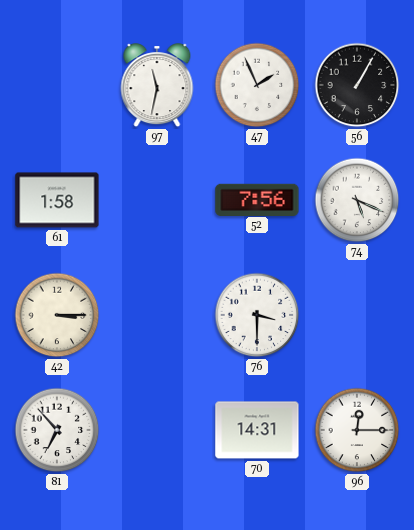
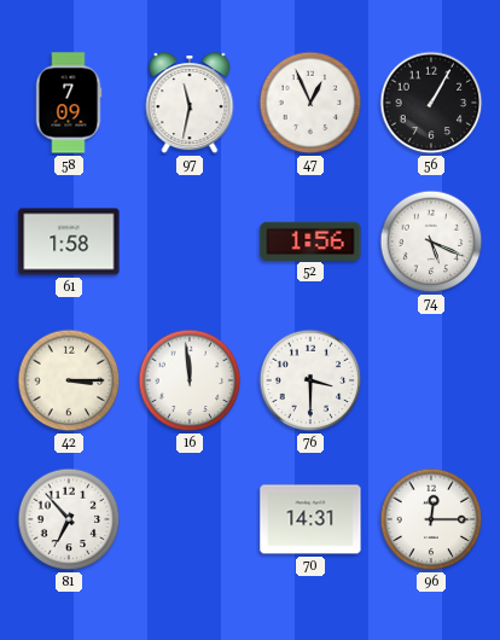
58: none -> 7:09
47: 1:56 -> 12:56
52: 7:56 -> 1:56
16: none -> 11:59
